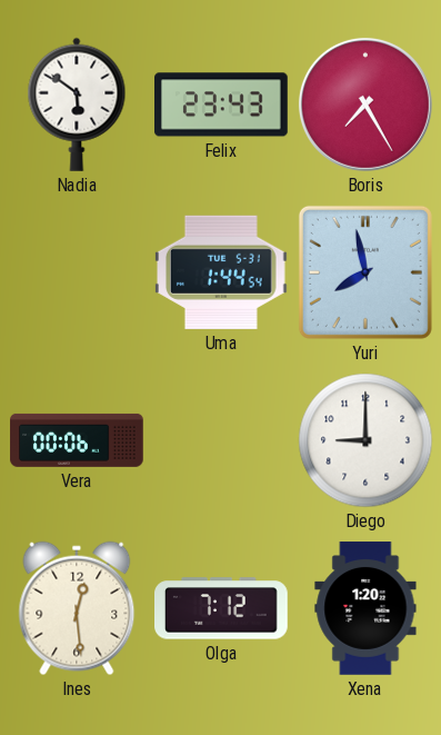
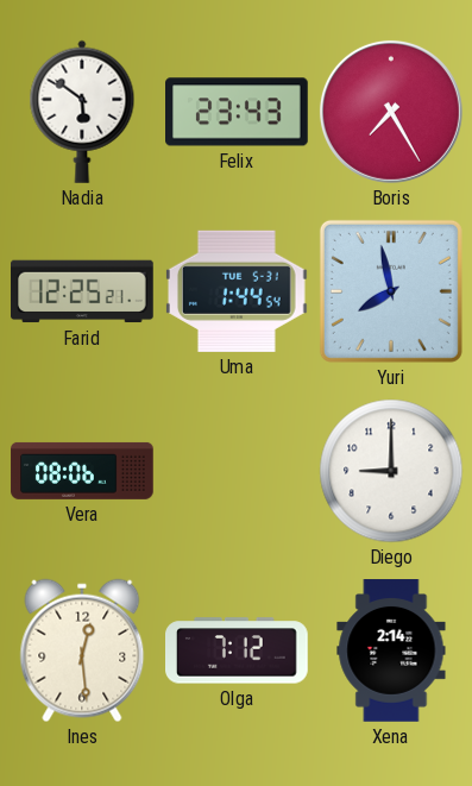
Farid: none -> 12:25
Vera: 00:06 -> 08:06
Xena: 1:20 -> 2:14
